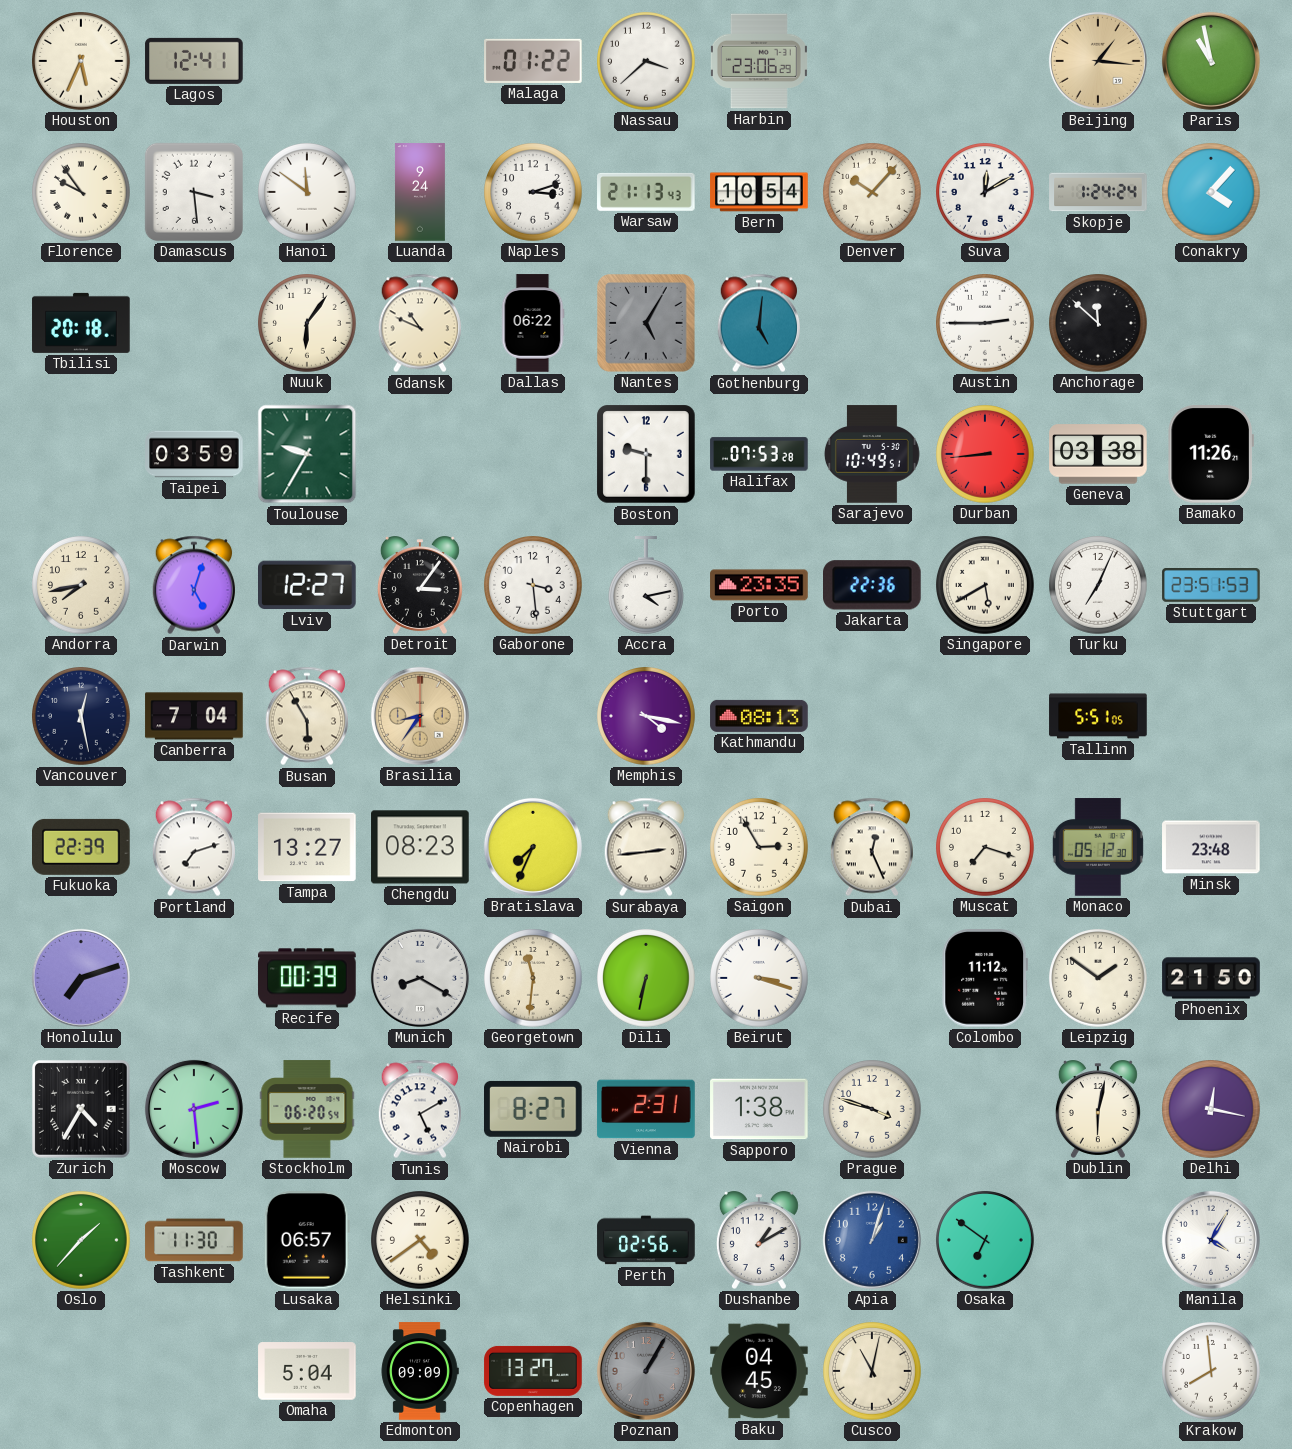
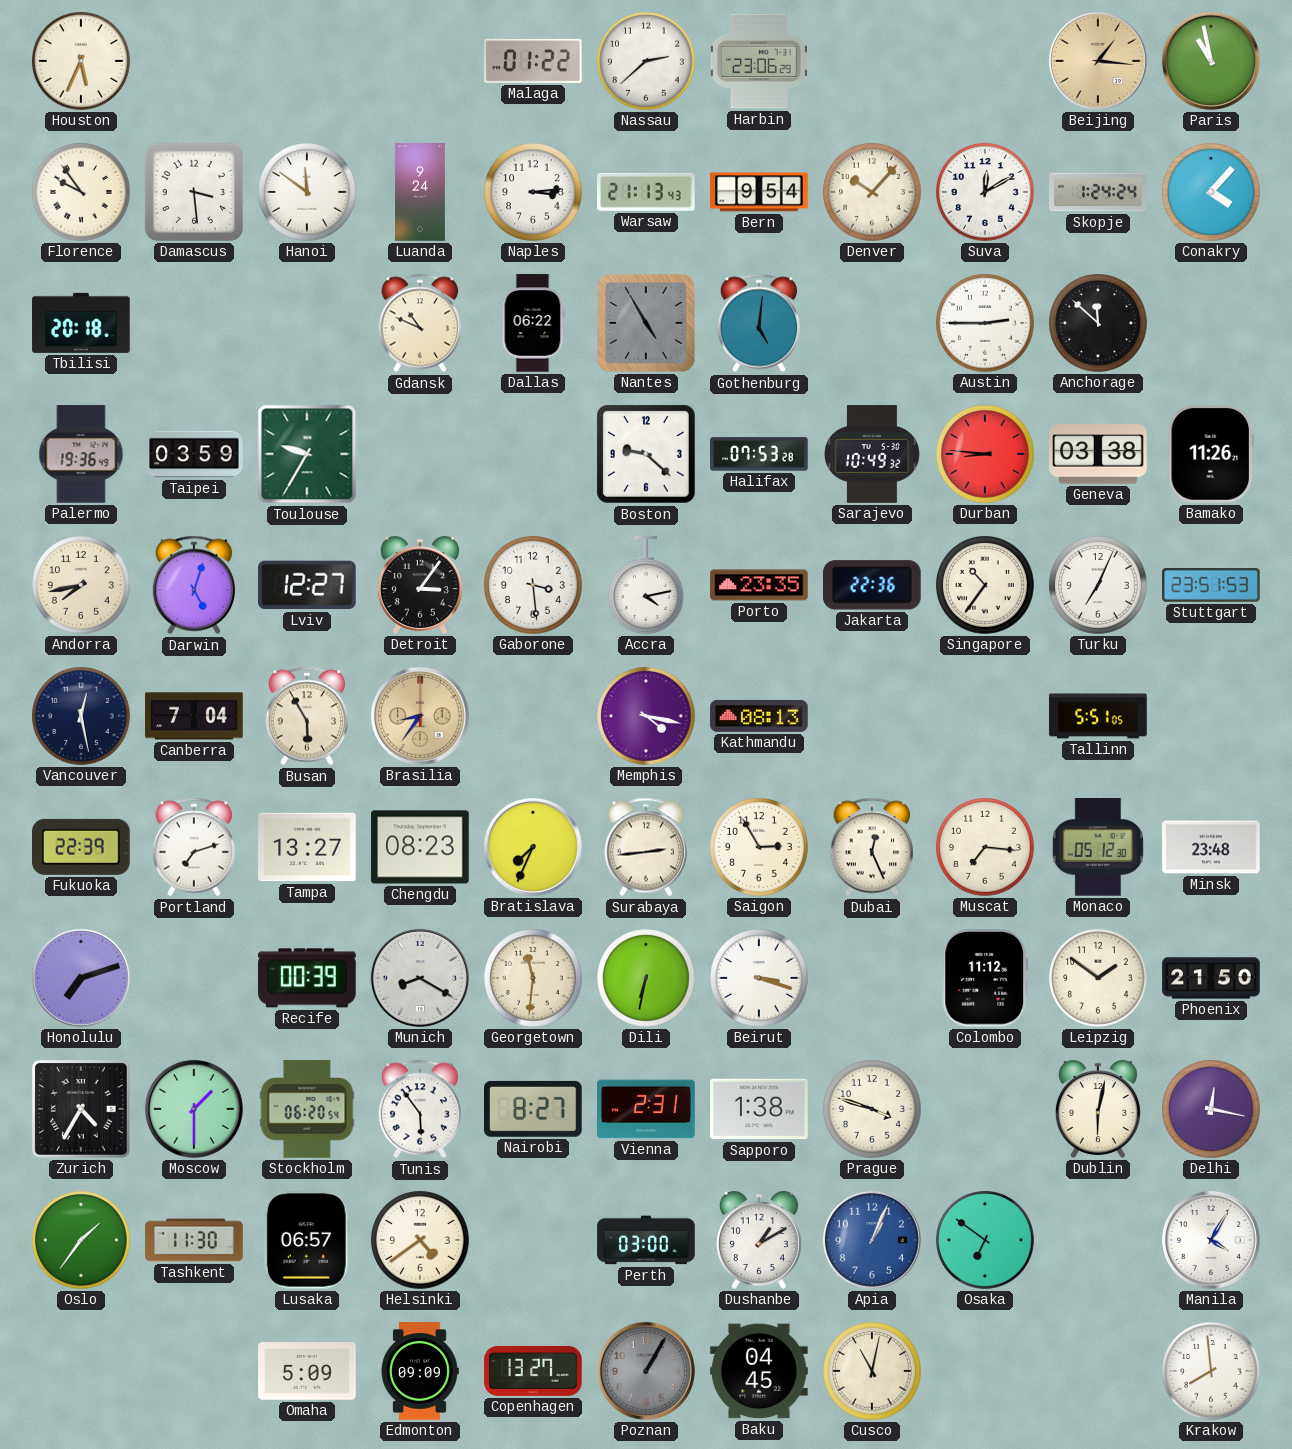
Lagos: 12:41 -> none
Nassau: 3:38 -> 2:38
Naples: 3:12 -> 3:14
Bern: 10:54 -> 9:54
Nuuk: 6:06 -> none
Nantes: 5:05 -> 4:55
Palermo: none -> 19:36
Boston: 9:30 -> 9:22
Sarajevo: 10:49:51 -> 10:49:32
Durban: 8:44 -> 8:46
Singapore: 5:40 -> 10:36
Muscat: 7:18 -> 7:16
Moscow: 2:29 -> 1:30
Tunis: 5:10 -> 5:54
Oslo: 1:37 -> 1:36
Perth: 02:56 -> 03:00
Apia: 1:03 -> 1:04
Omaha: 5:04 -> 5:09
